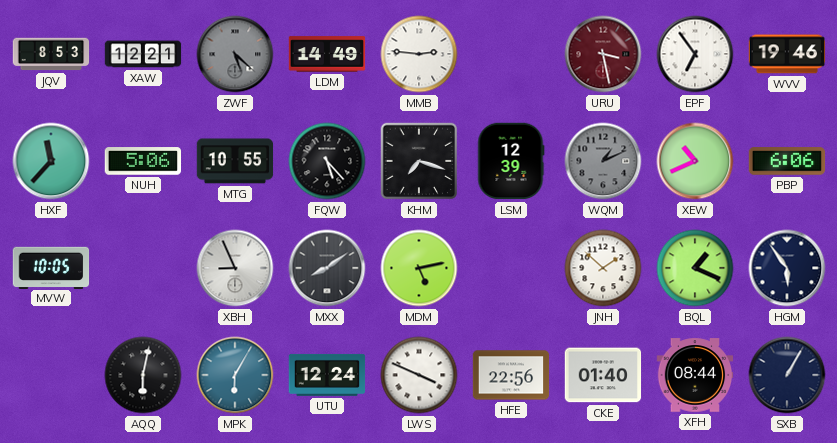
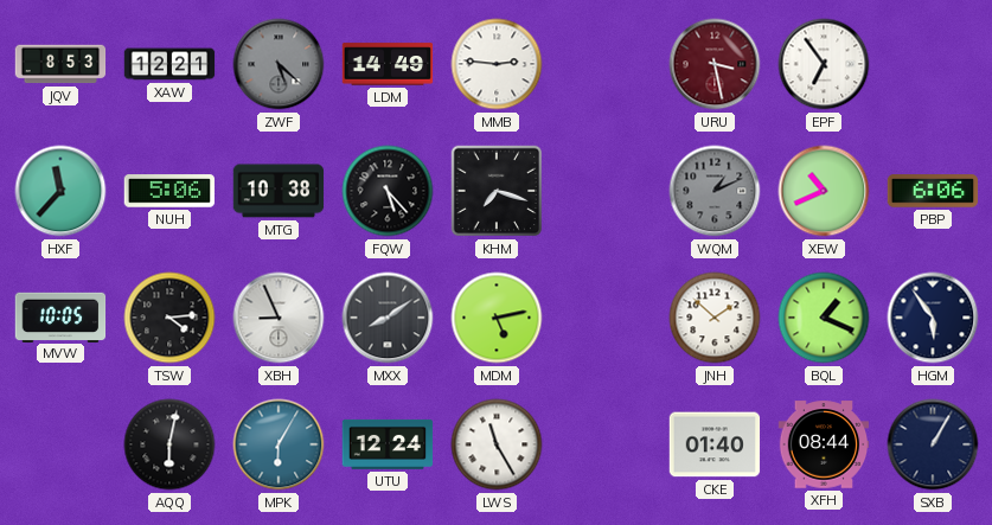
WVV: 19:46 -> none
MTG: 10:55 -> 10:38
LSM: 12:39 -> none
TSW: none -> 4:14
LWS: 3:49 -> 11:25
HFE: 22:56 -> none
